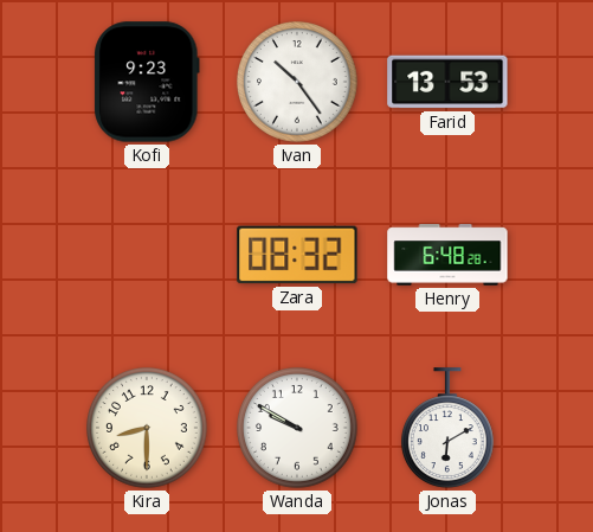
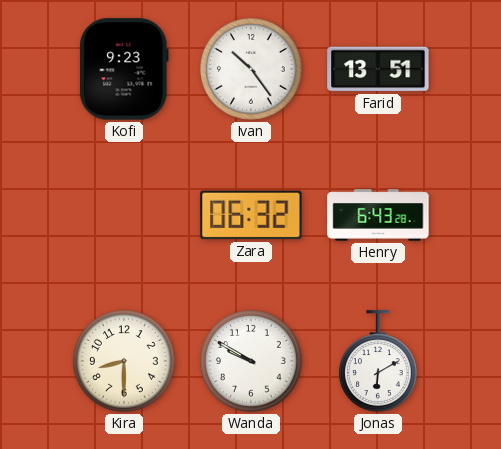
Farid: 13:53 -> 13:51
Zara: 08:32 -> 06:32
Henry: 6:48 -> 6:43
